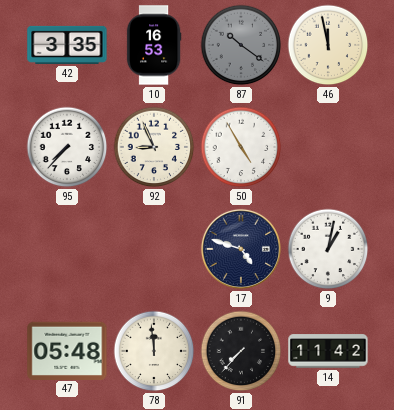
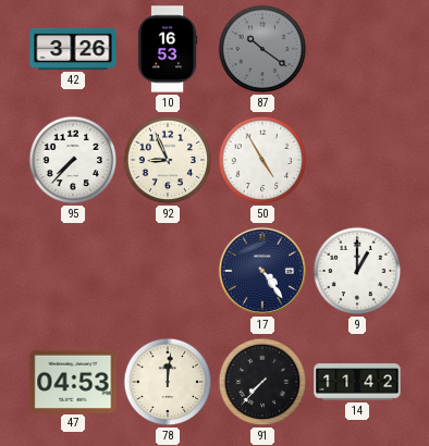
42: 3:35 -> 3:26
46: 11:58 -> none
17: 4:48 -> 4:24
9: 1:02 -> 1:00
47: 05:48 -> 04:53
78: 11:59 -> 12:01
